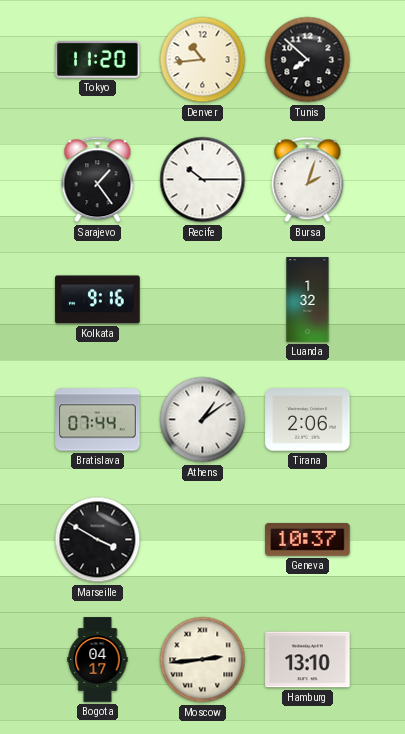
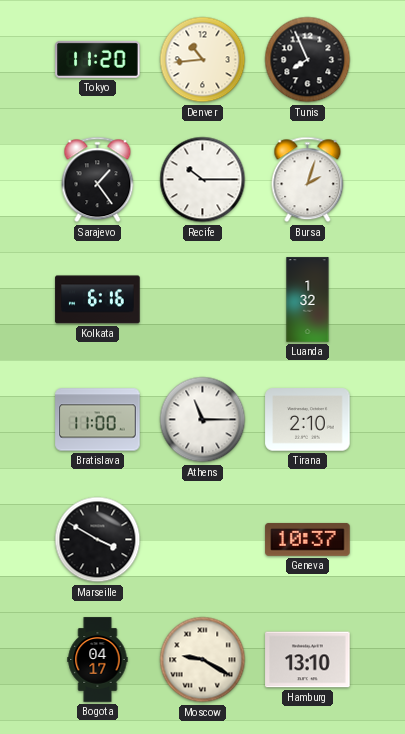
Tunis: 7:52 -> 7:56
Kolkata: 9:16 -> 6:16
Bratislava: 07:44 -> 11:00
Athens: 1:09 -> 11:15
Tirana: 2:06 -> 2:10
Moscow: 2:44 -> 9:20
